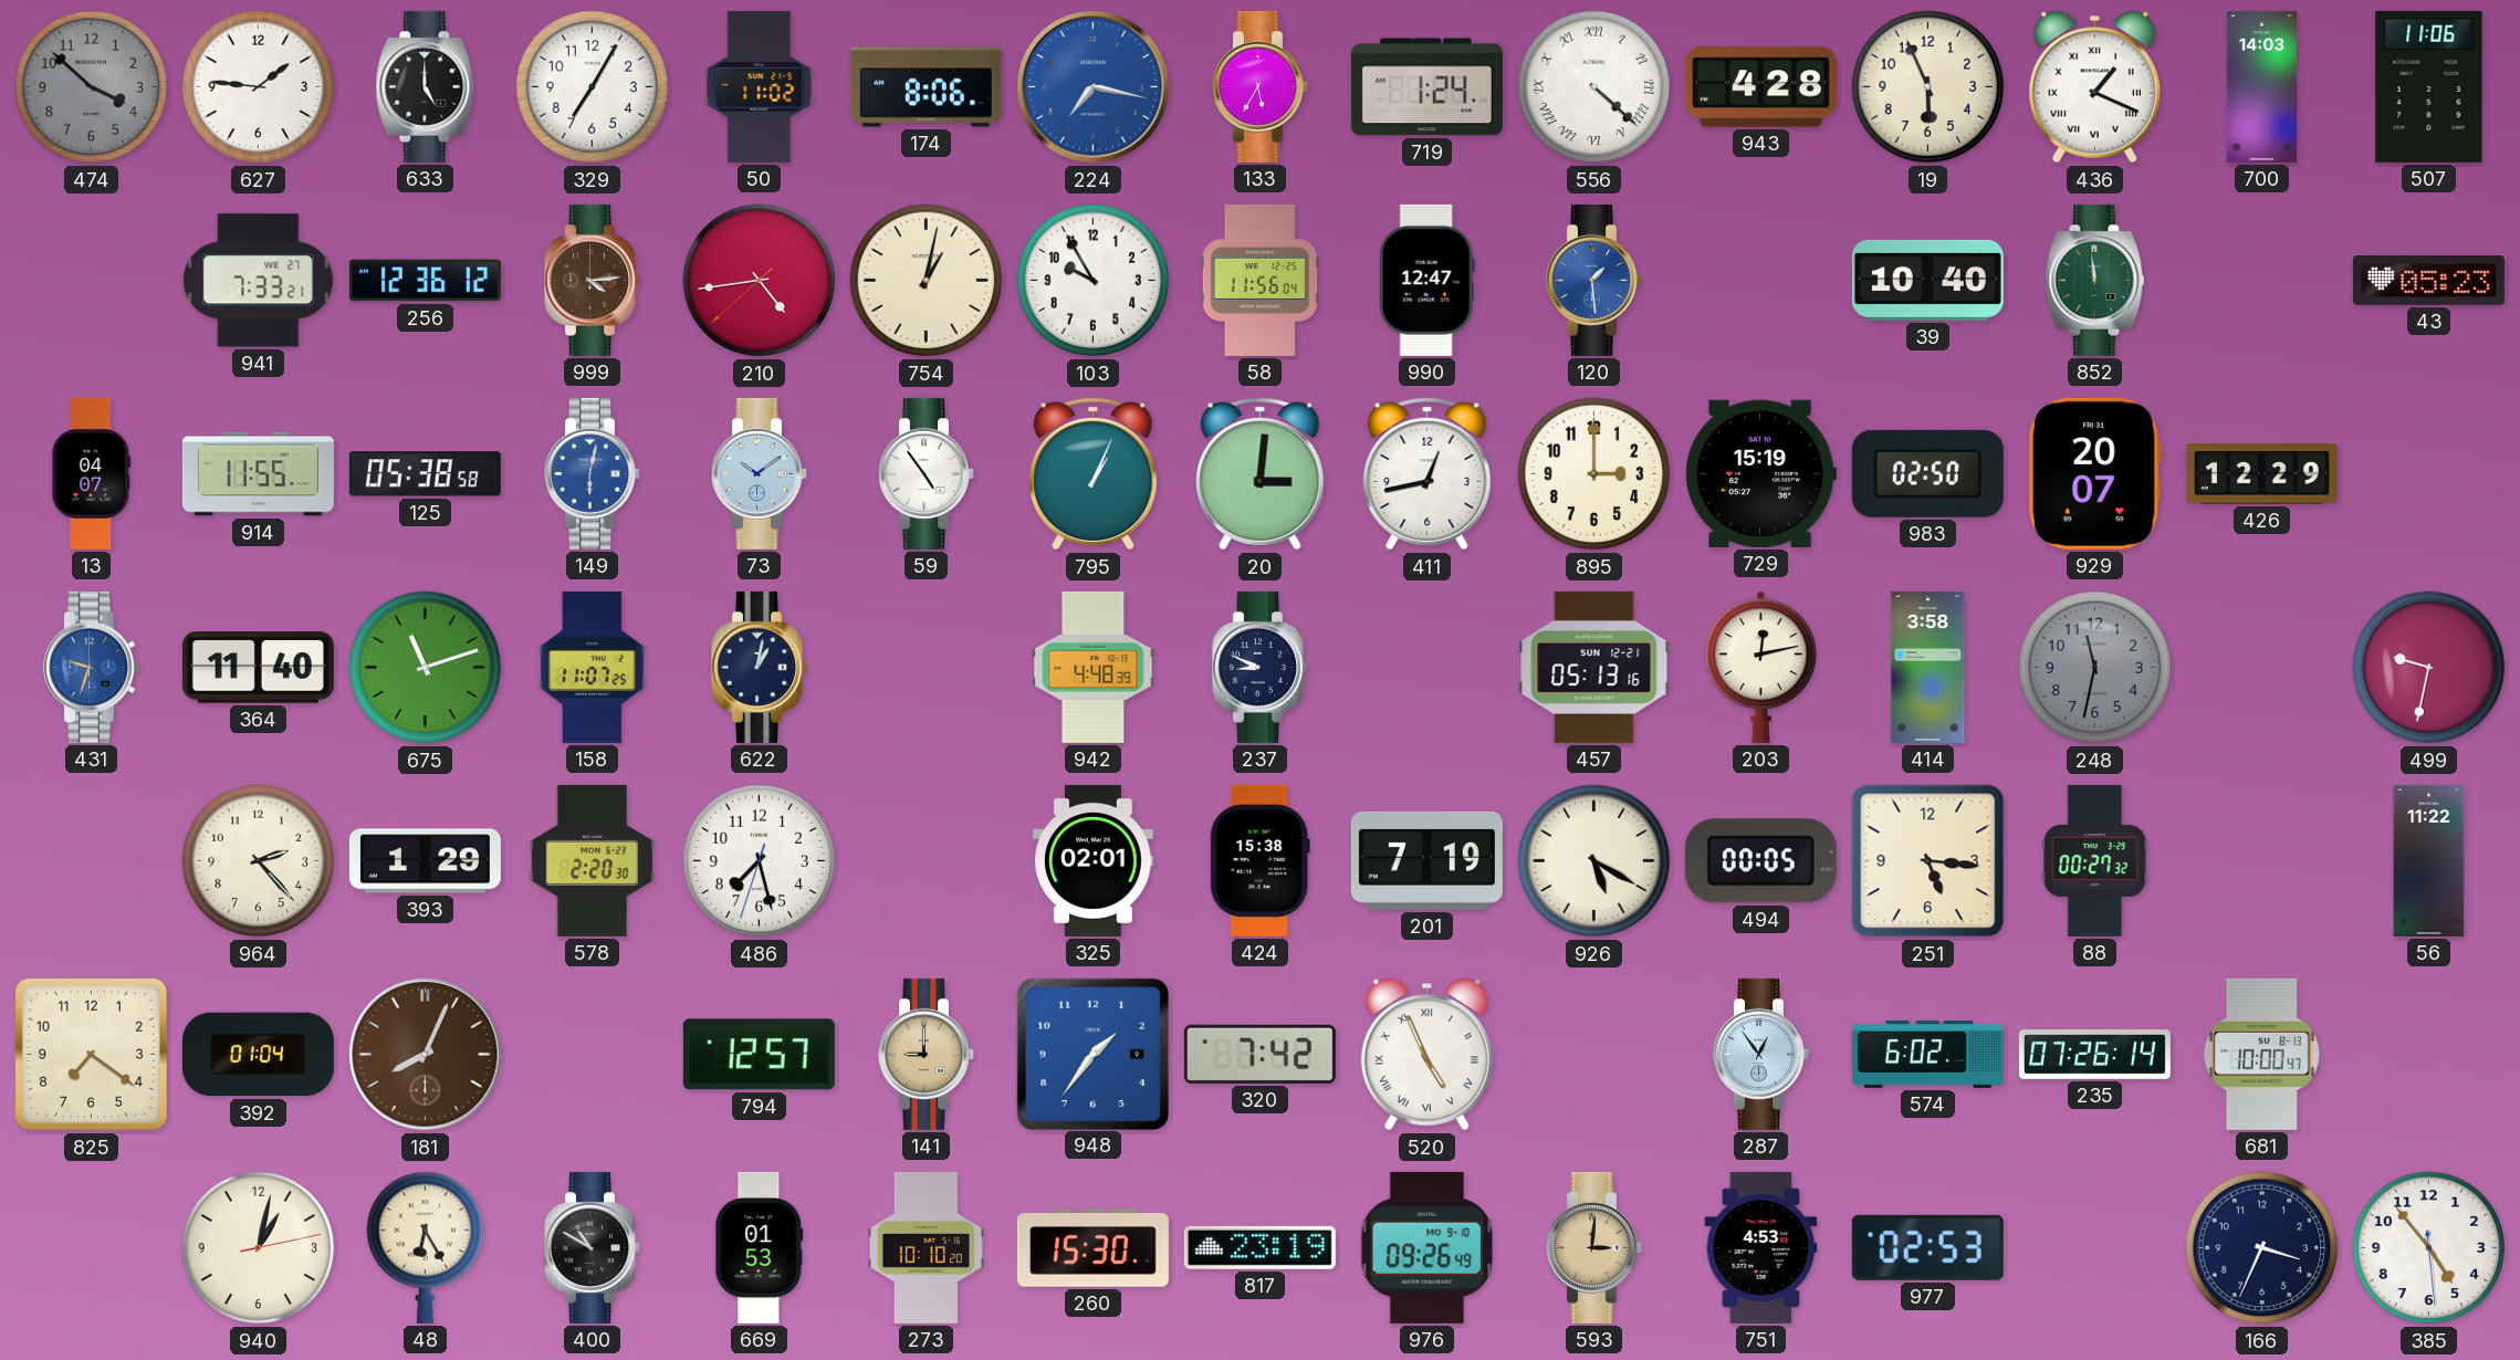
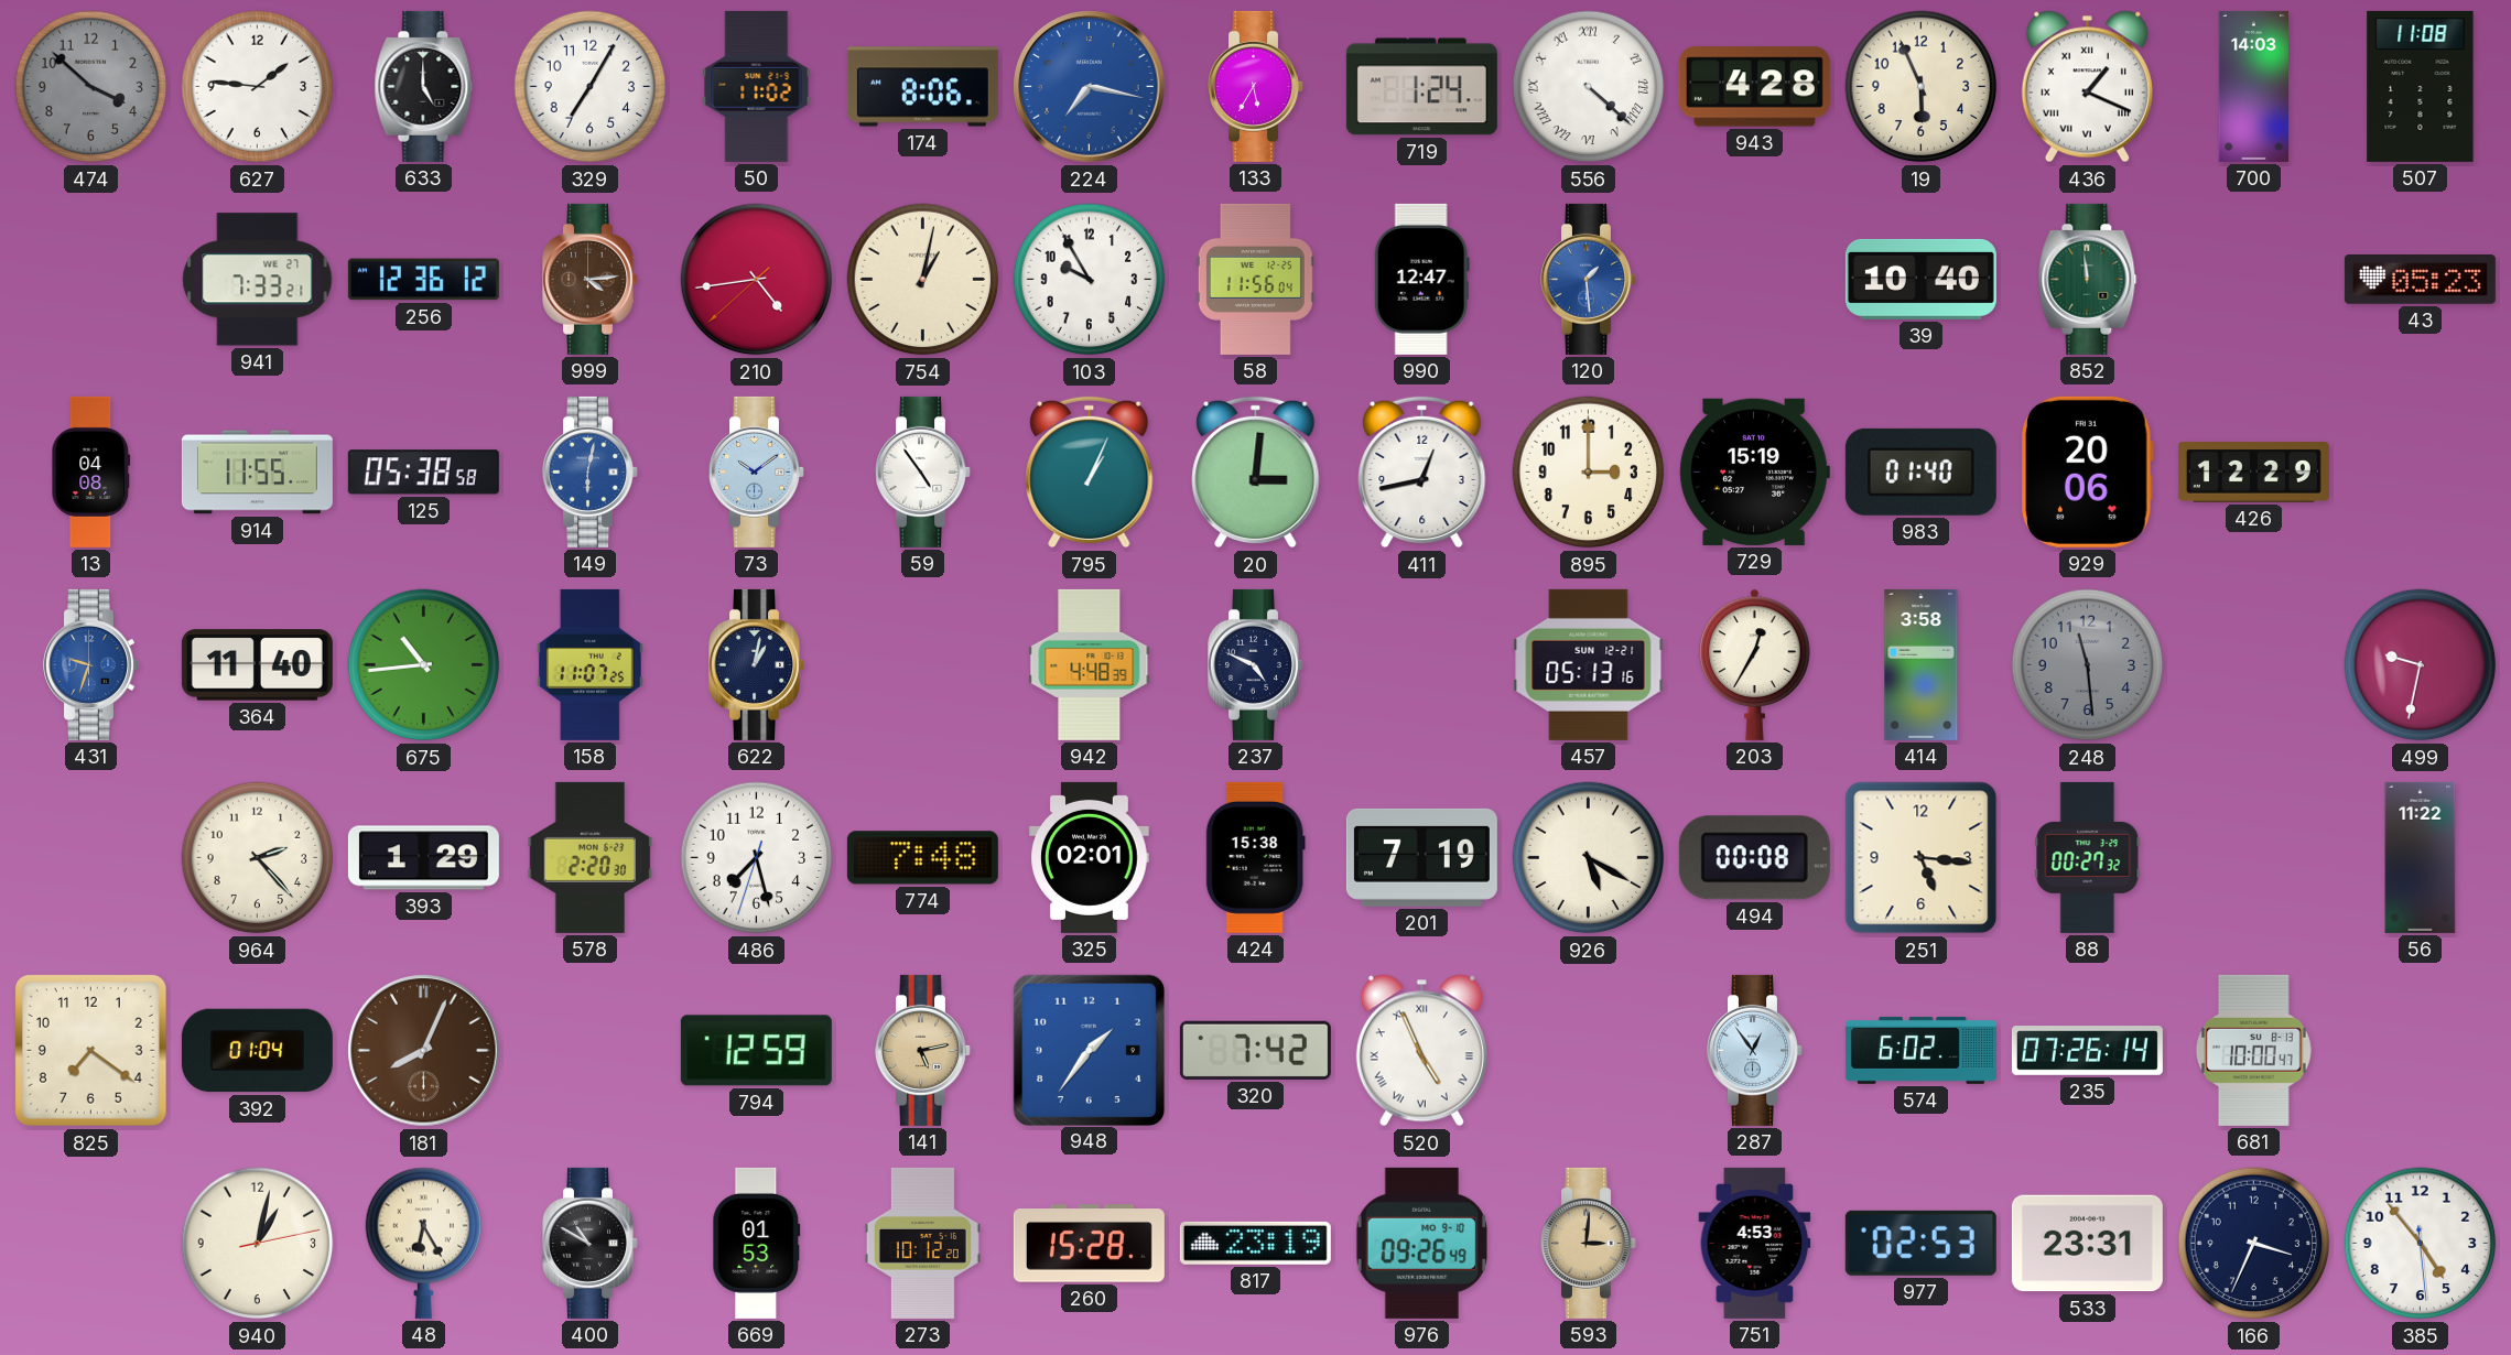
507: 11:06 -> 11:08
13: 04:07 -> 04:08
983: 02:50 -> 01:40
929: 20:07 -> 20:06
675: 11:12 -> 10:44
237: 8:49 -> 4:49
203: 12:13 -> 12:35
248: 11:32 -> 11:29
774: none -> 7:48
494: 00:05 -> 00:08
794: 12:57 -> 12:59
141: 9:00 -> 5:13
273: 10:10 -> 10:12
260: 15:30 -> 15:28
533: none -> 23:31
